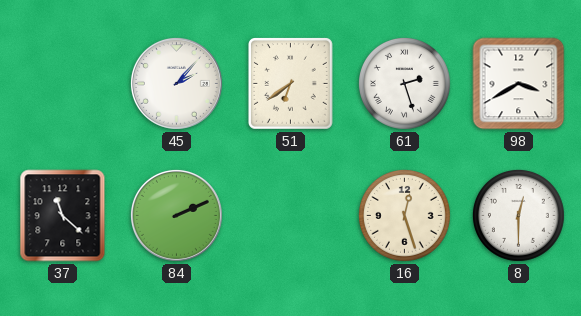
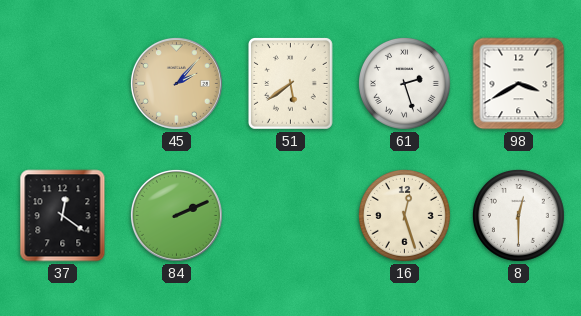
45 dial: white -> champagne
51: 6:39 -> 5:39
37: 11:22 -> 12:21
